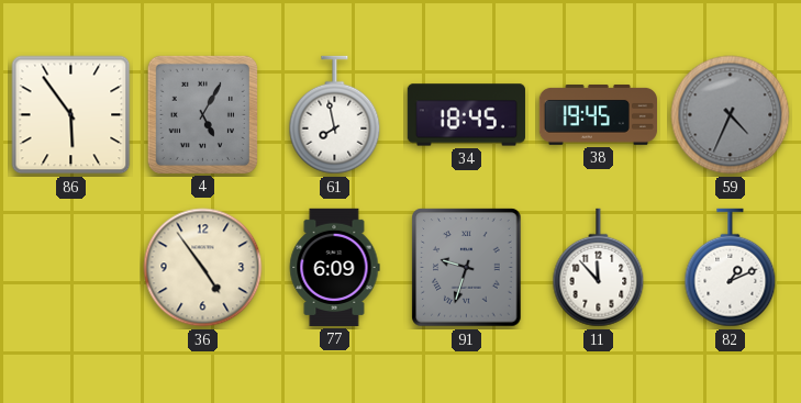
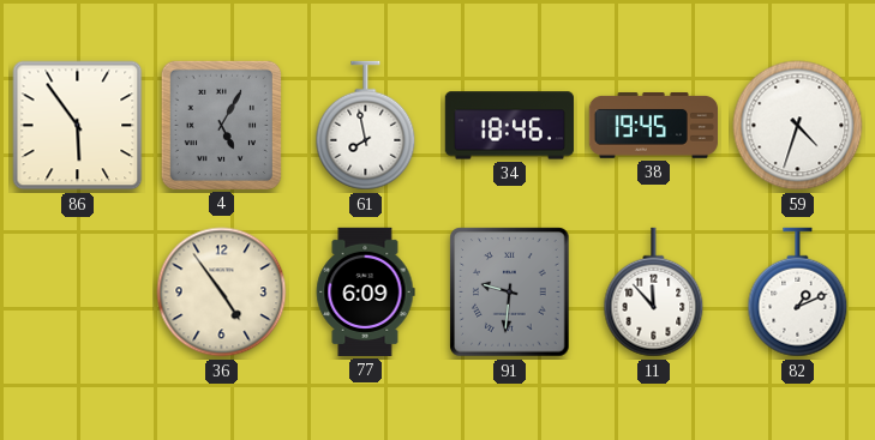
34: 18:45 -> 18:46
59: 4:34 -> 4:33
59 dial: grey -> white
91: 9:33 -> 9:31
